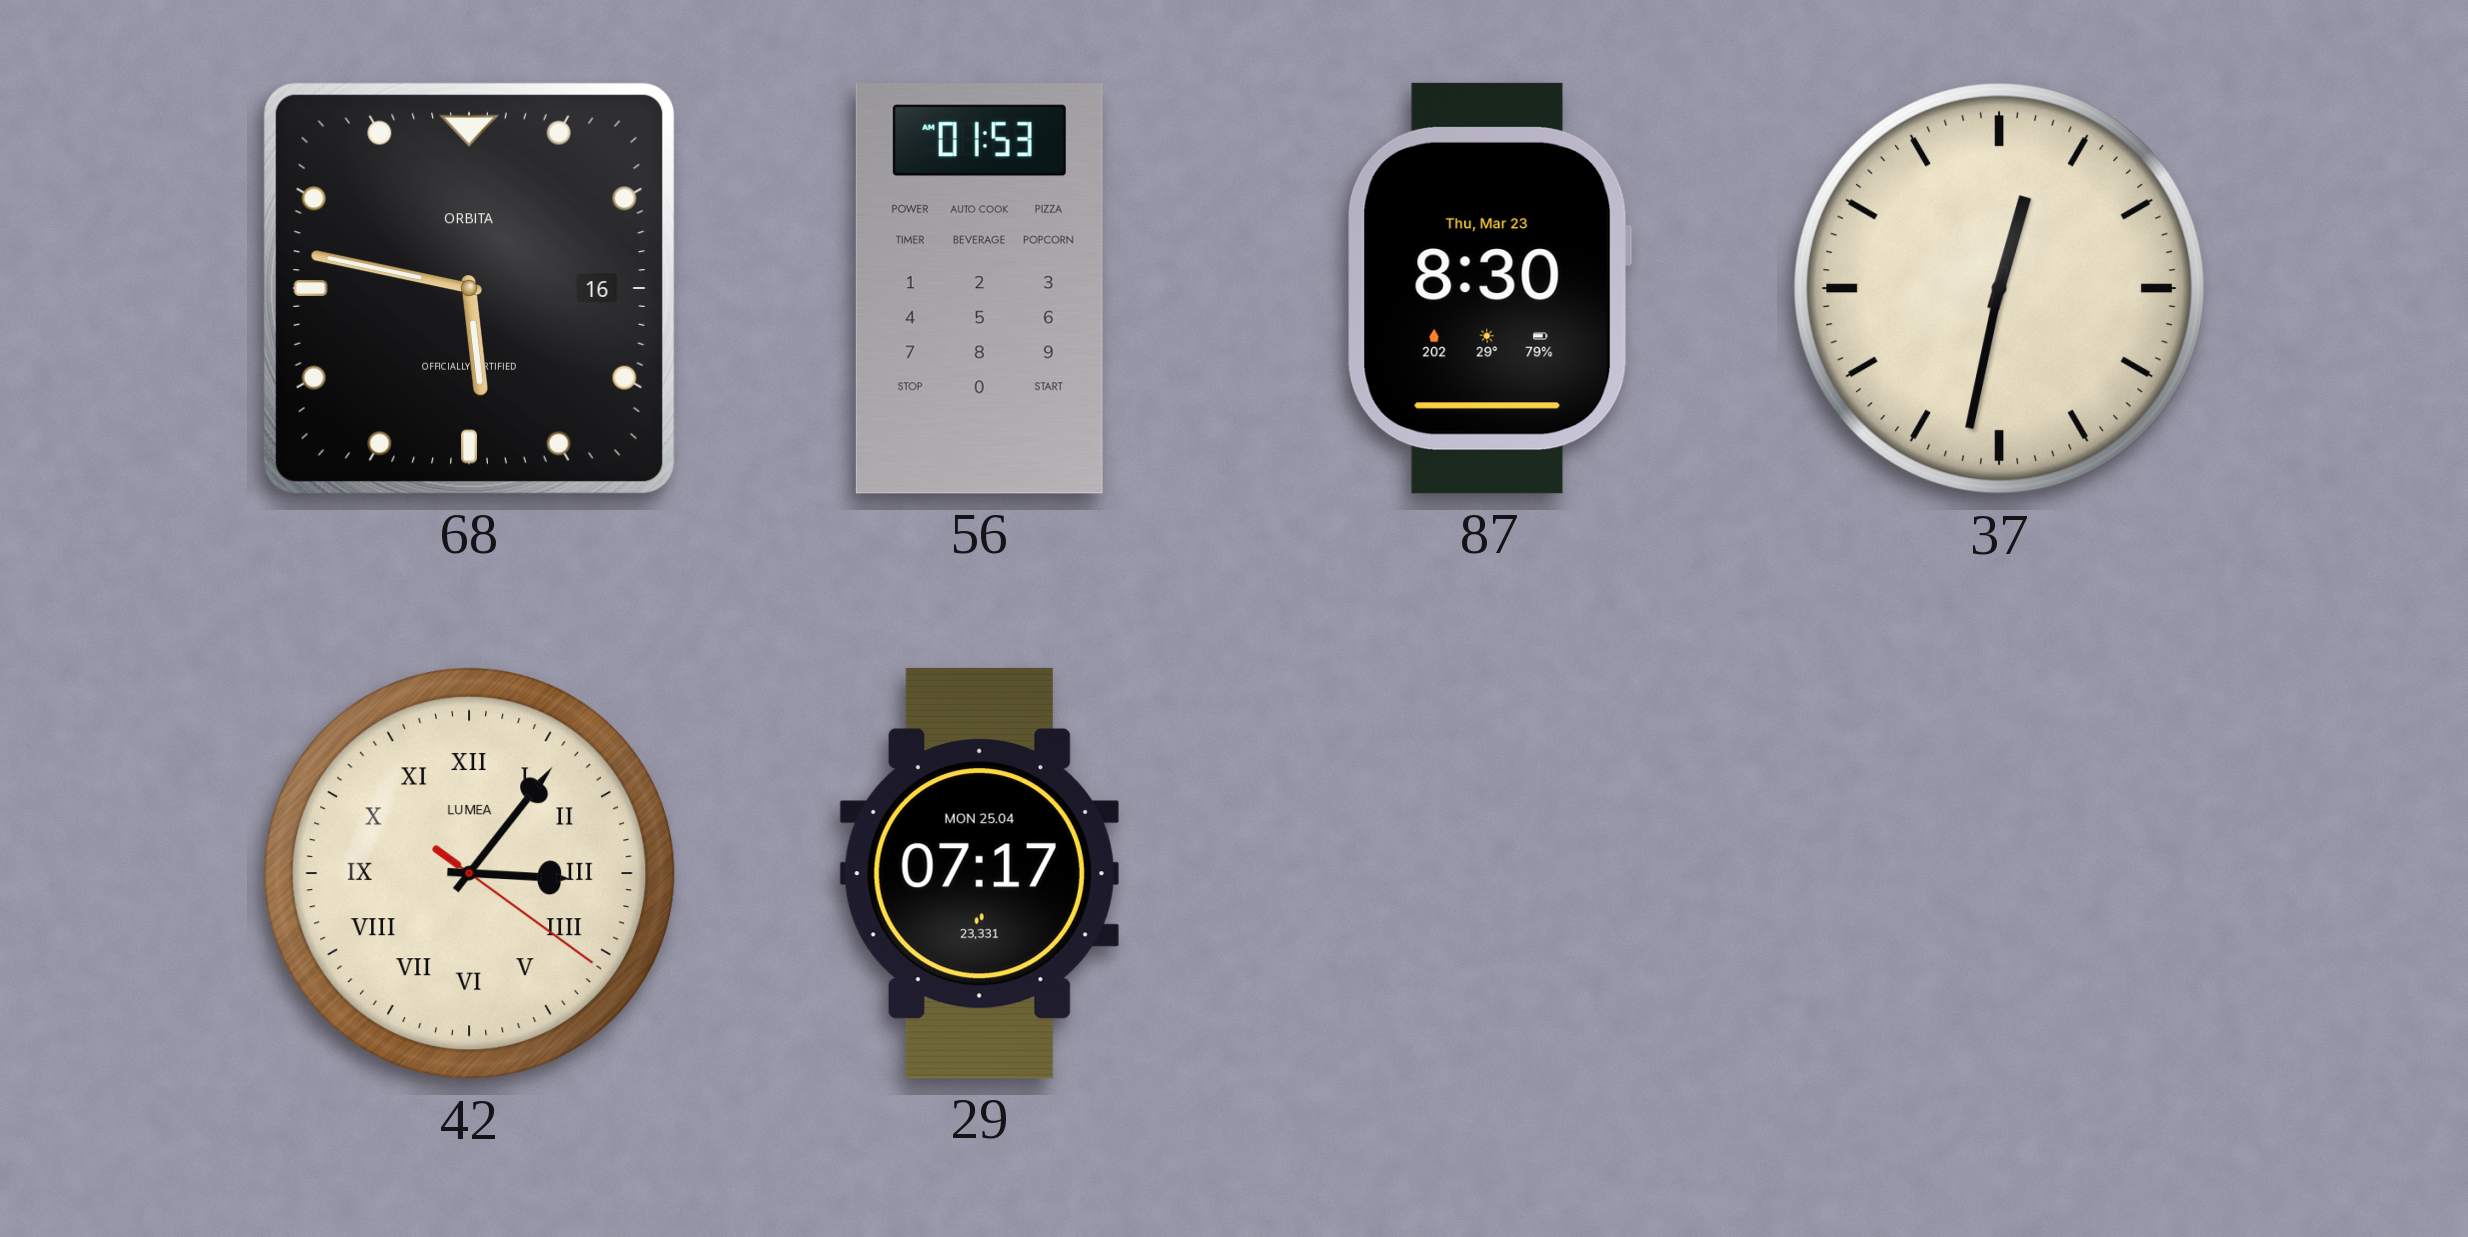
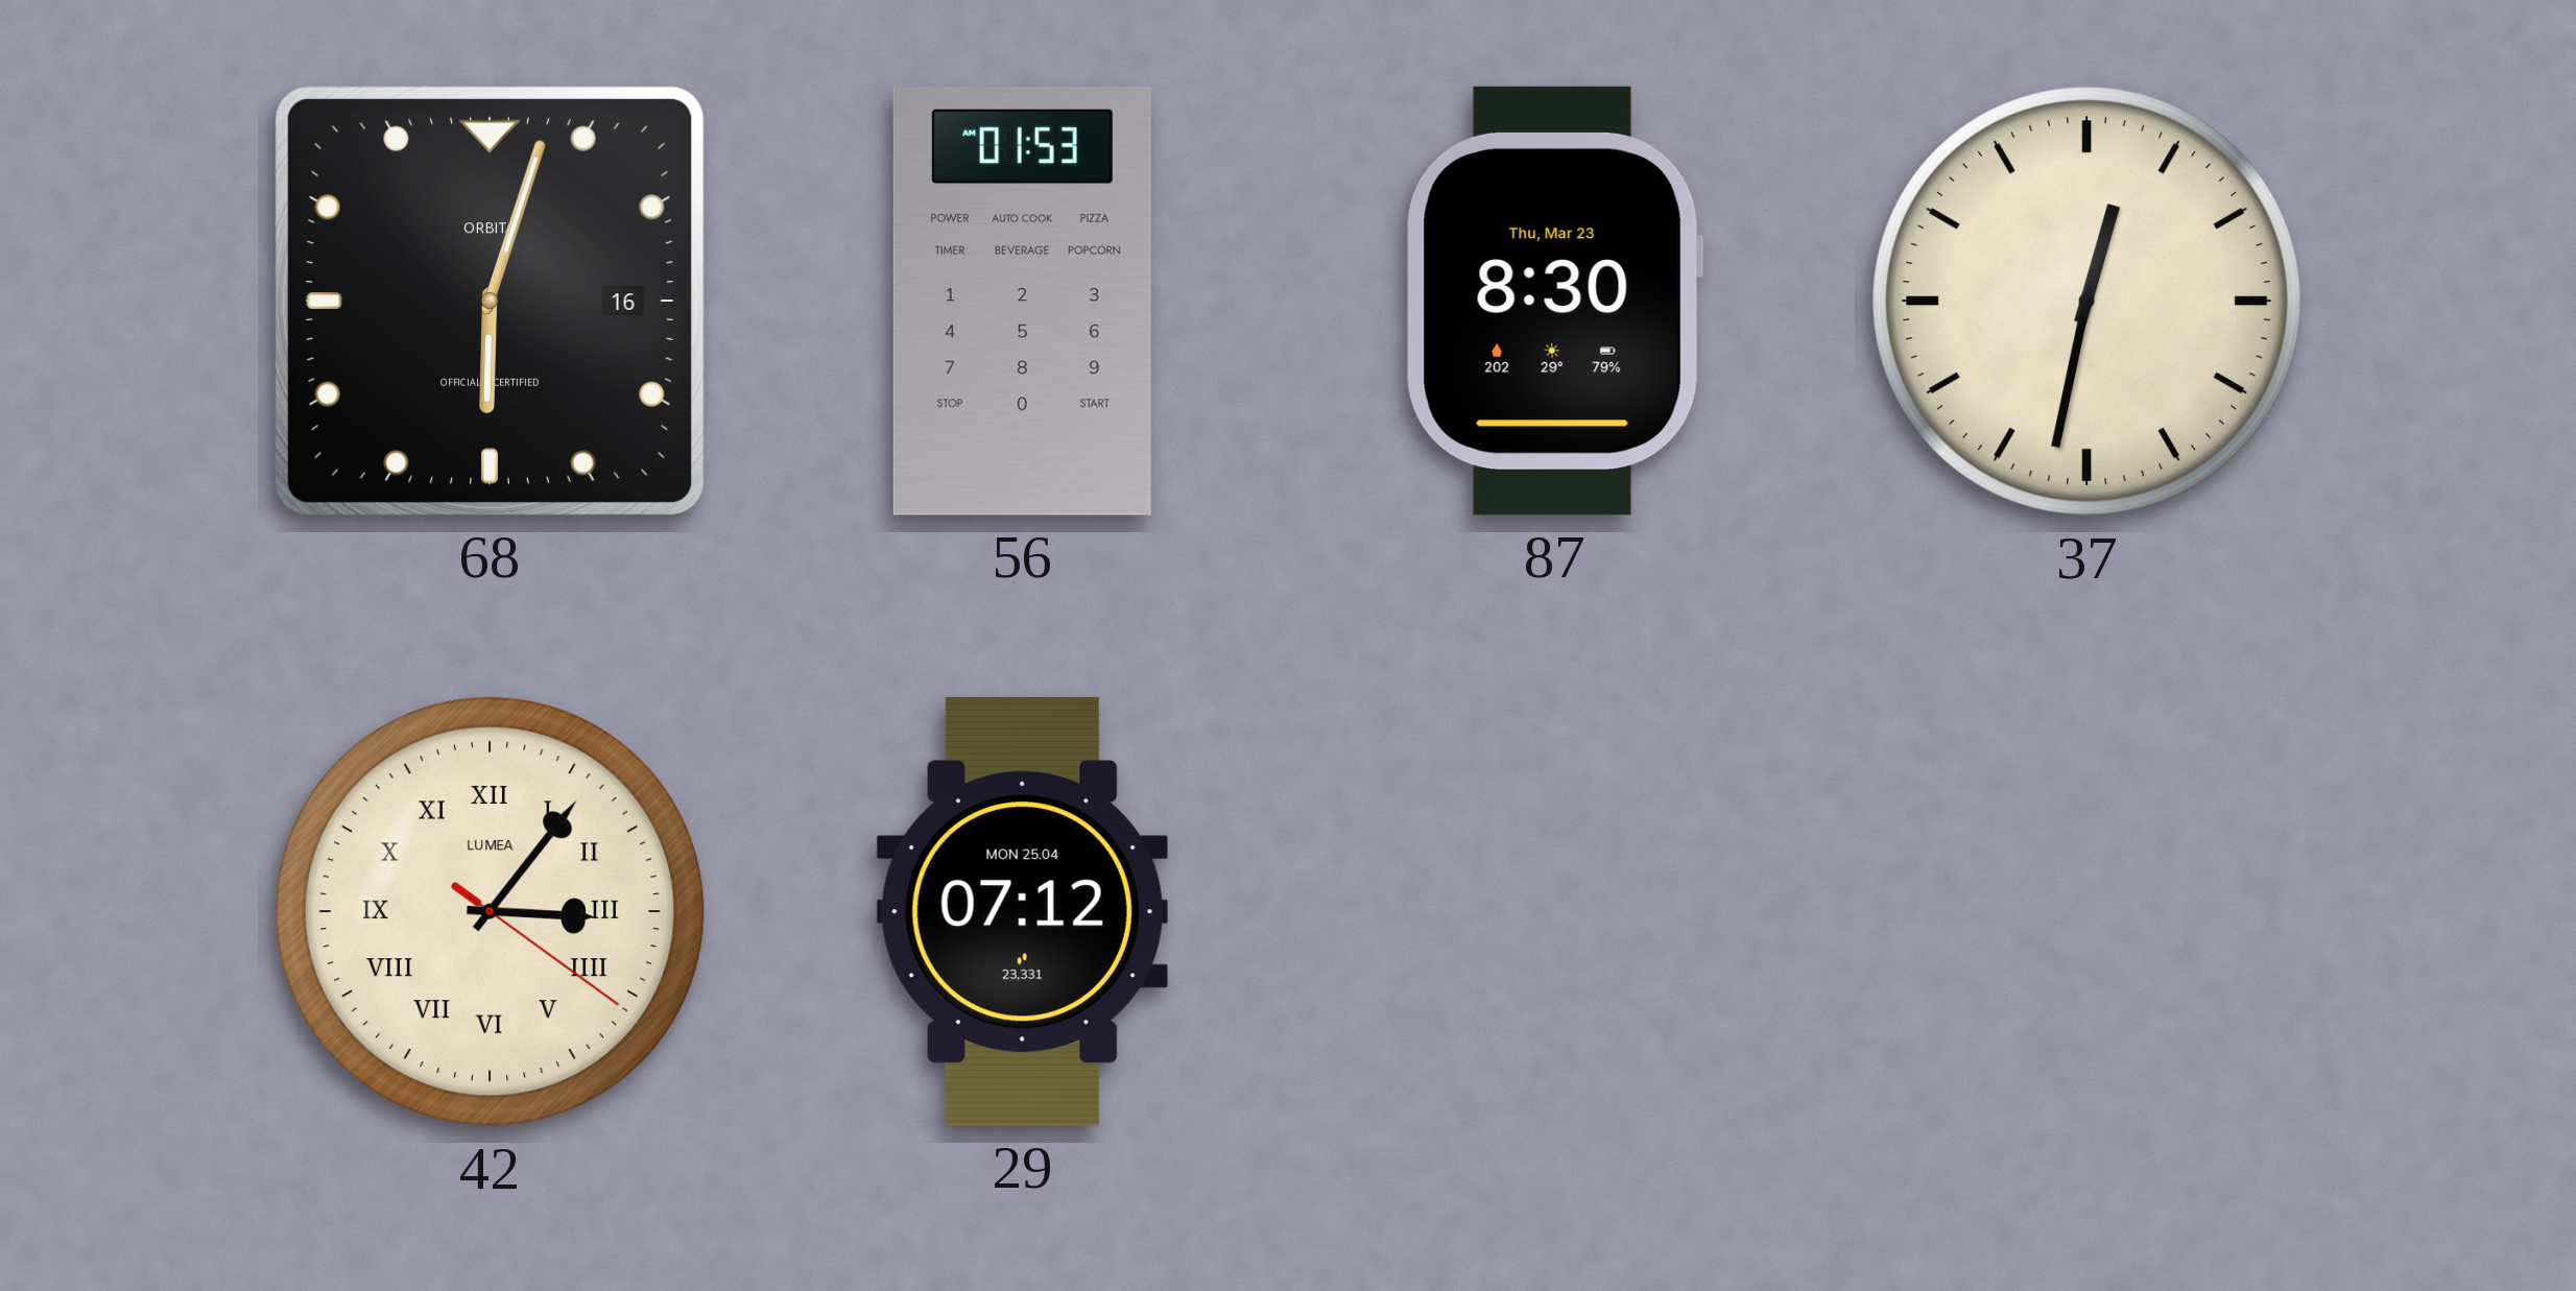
68: 5:47 -> 6:03
29: 07:17 -> 07:12
